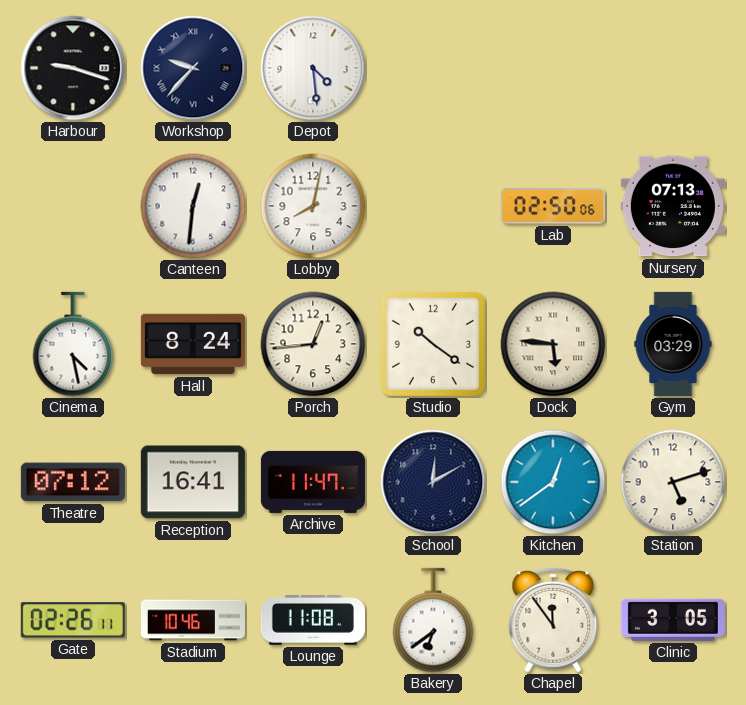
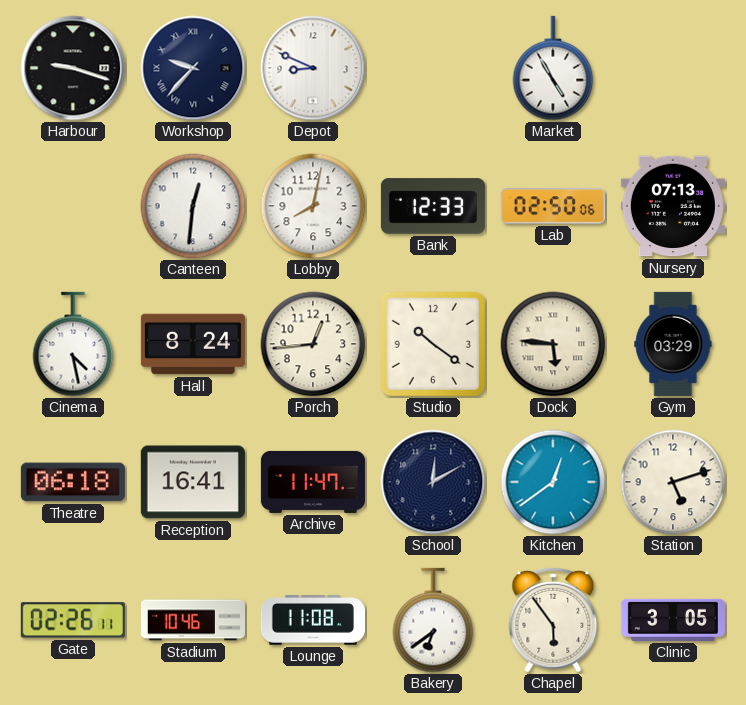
Depot: 4:29 -> 8:49
Market: none -> 4:55
Bank: none -> 12:33
Theatre: 07:12 -> 06:18
Chapel: 11:54 -> 5:54
